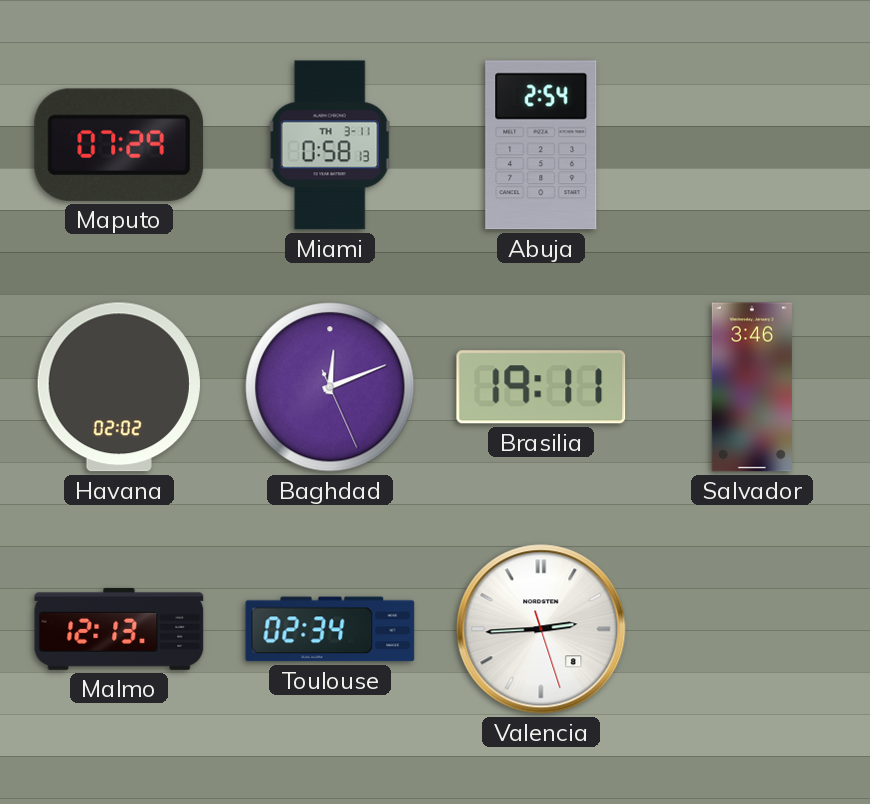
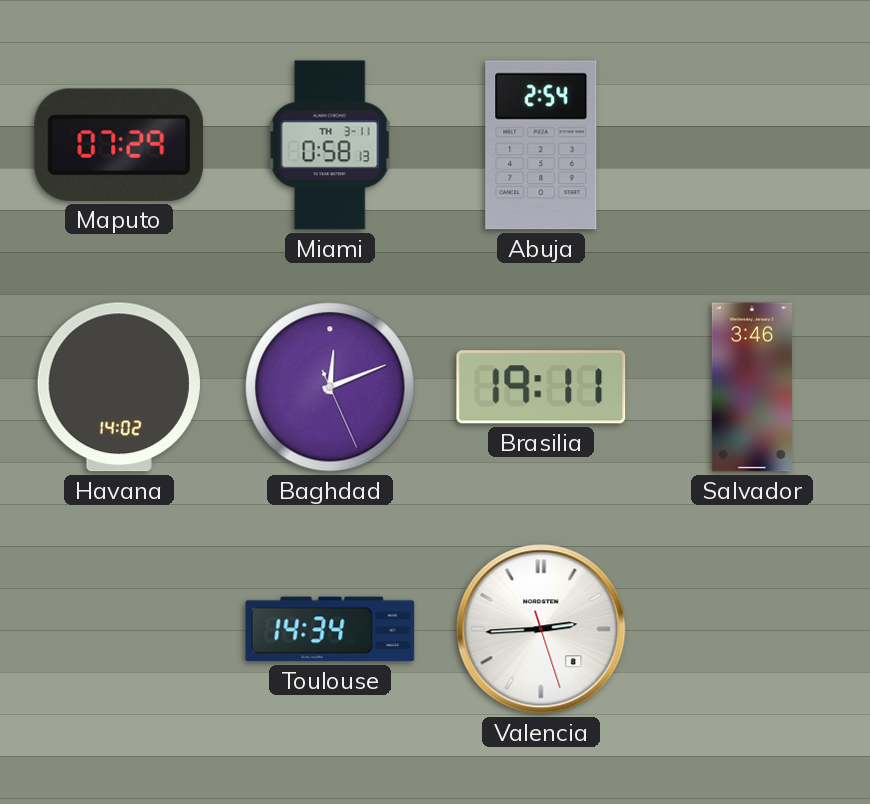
Havana: 02:02 -> 14:02
Malmo: 12:13 -> none
Toulouse: 02:34 -> 14:34
